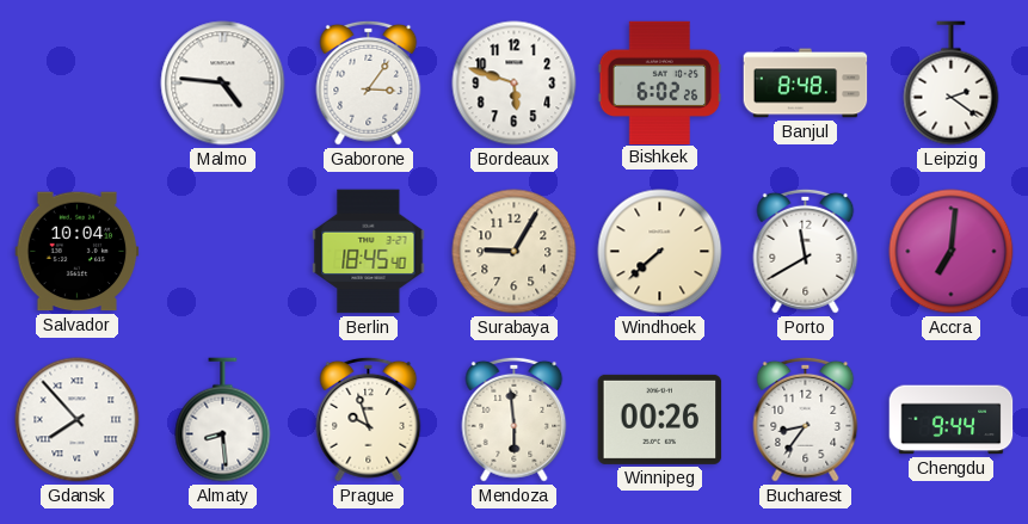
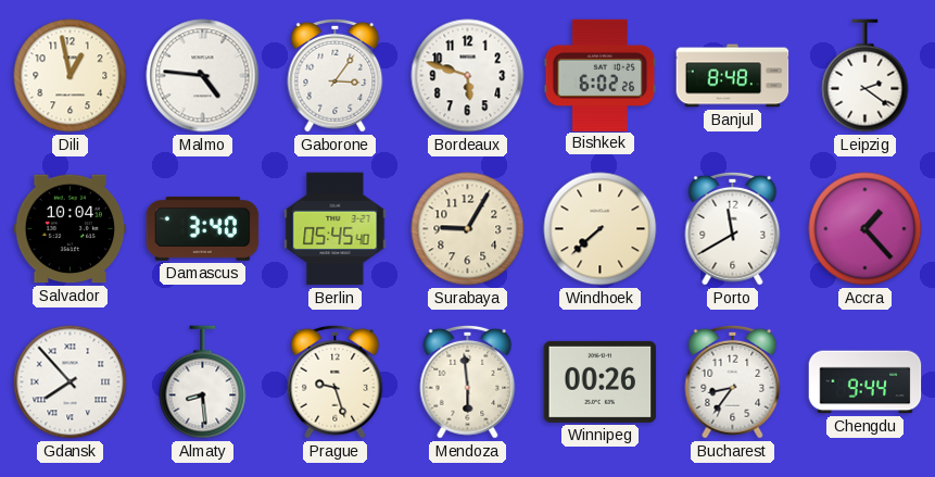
Dili: none -> 12:58
Damascus: none -> 3:40
Berlin: 18:45 -> 05:45
Accra: 7:01 -> 1:23
Prague: 9:57 -> 9:27
